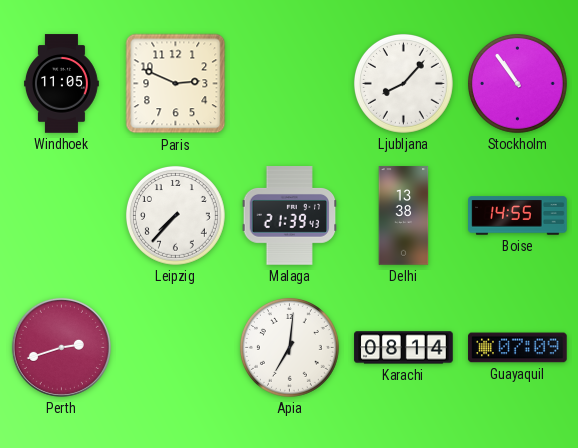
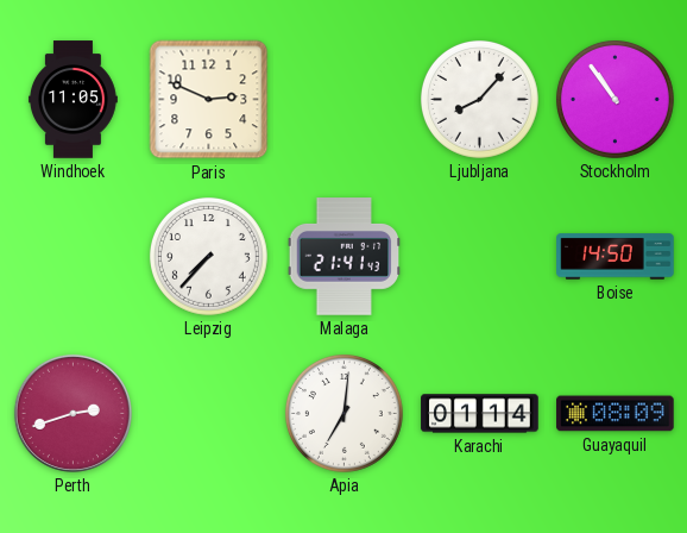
Malaga: 21:39 -> 21:41
Delhi: 13:38 -> none
Boise: 14:55 -> 14:50
Karachi: 08:14 -> 01:14
Guayaquil: 07:09 -> 08:09
